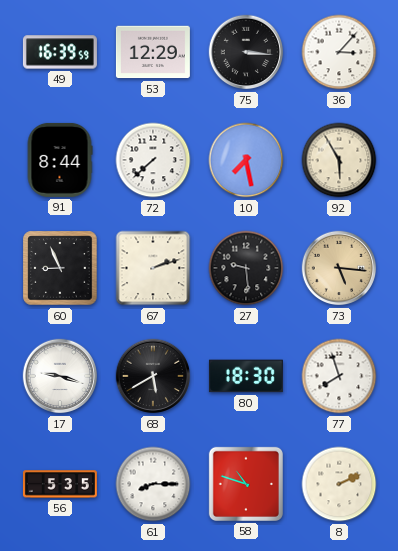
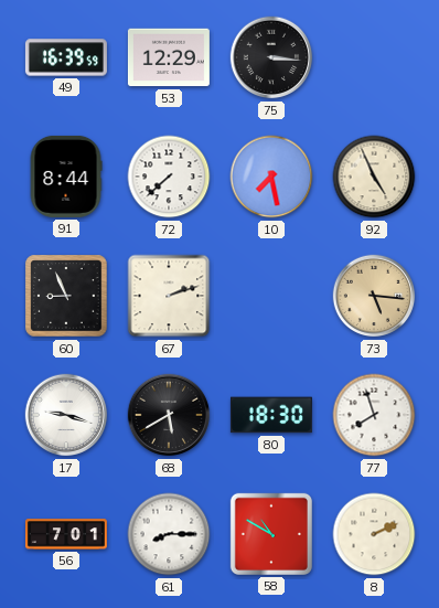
36: 3:07 -> none
92: 5:55 -> 4:56
27: 9:29 -> none
56: 5:35 -> 7:01
58: 10:48 -> 10:50
